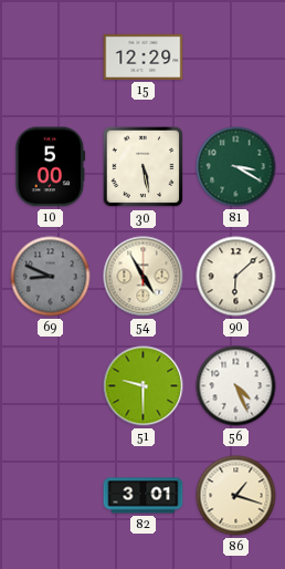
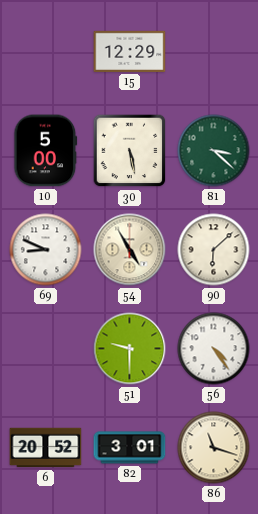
81: 3:20 -> 3:22
69 dial: grey -> white
56: 4:26 -> 4:24
6: none -> 20:52
86: 1:18 -> 11:18
